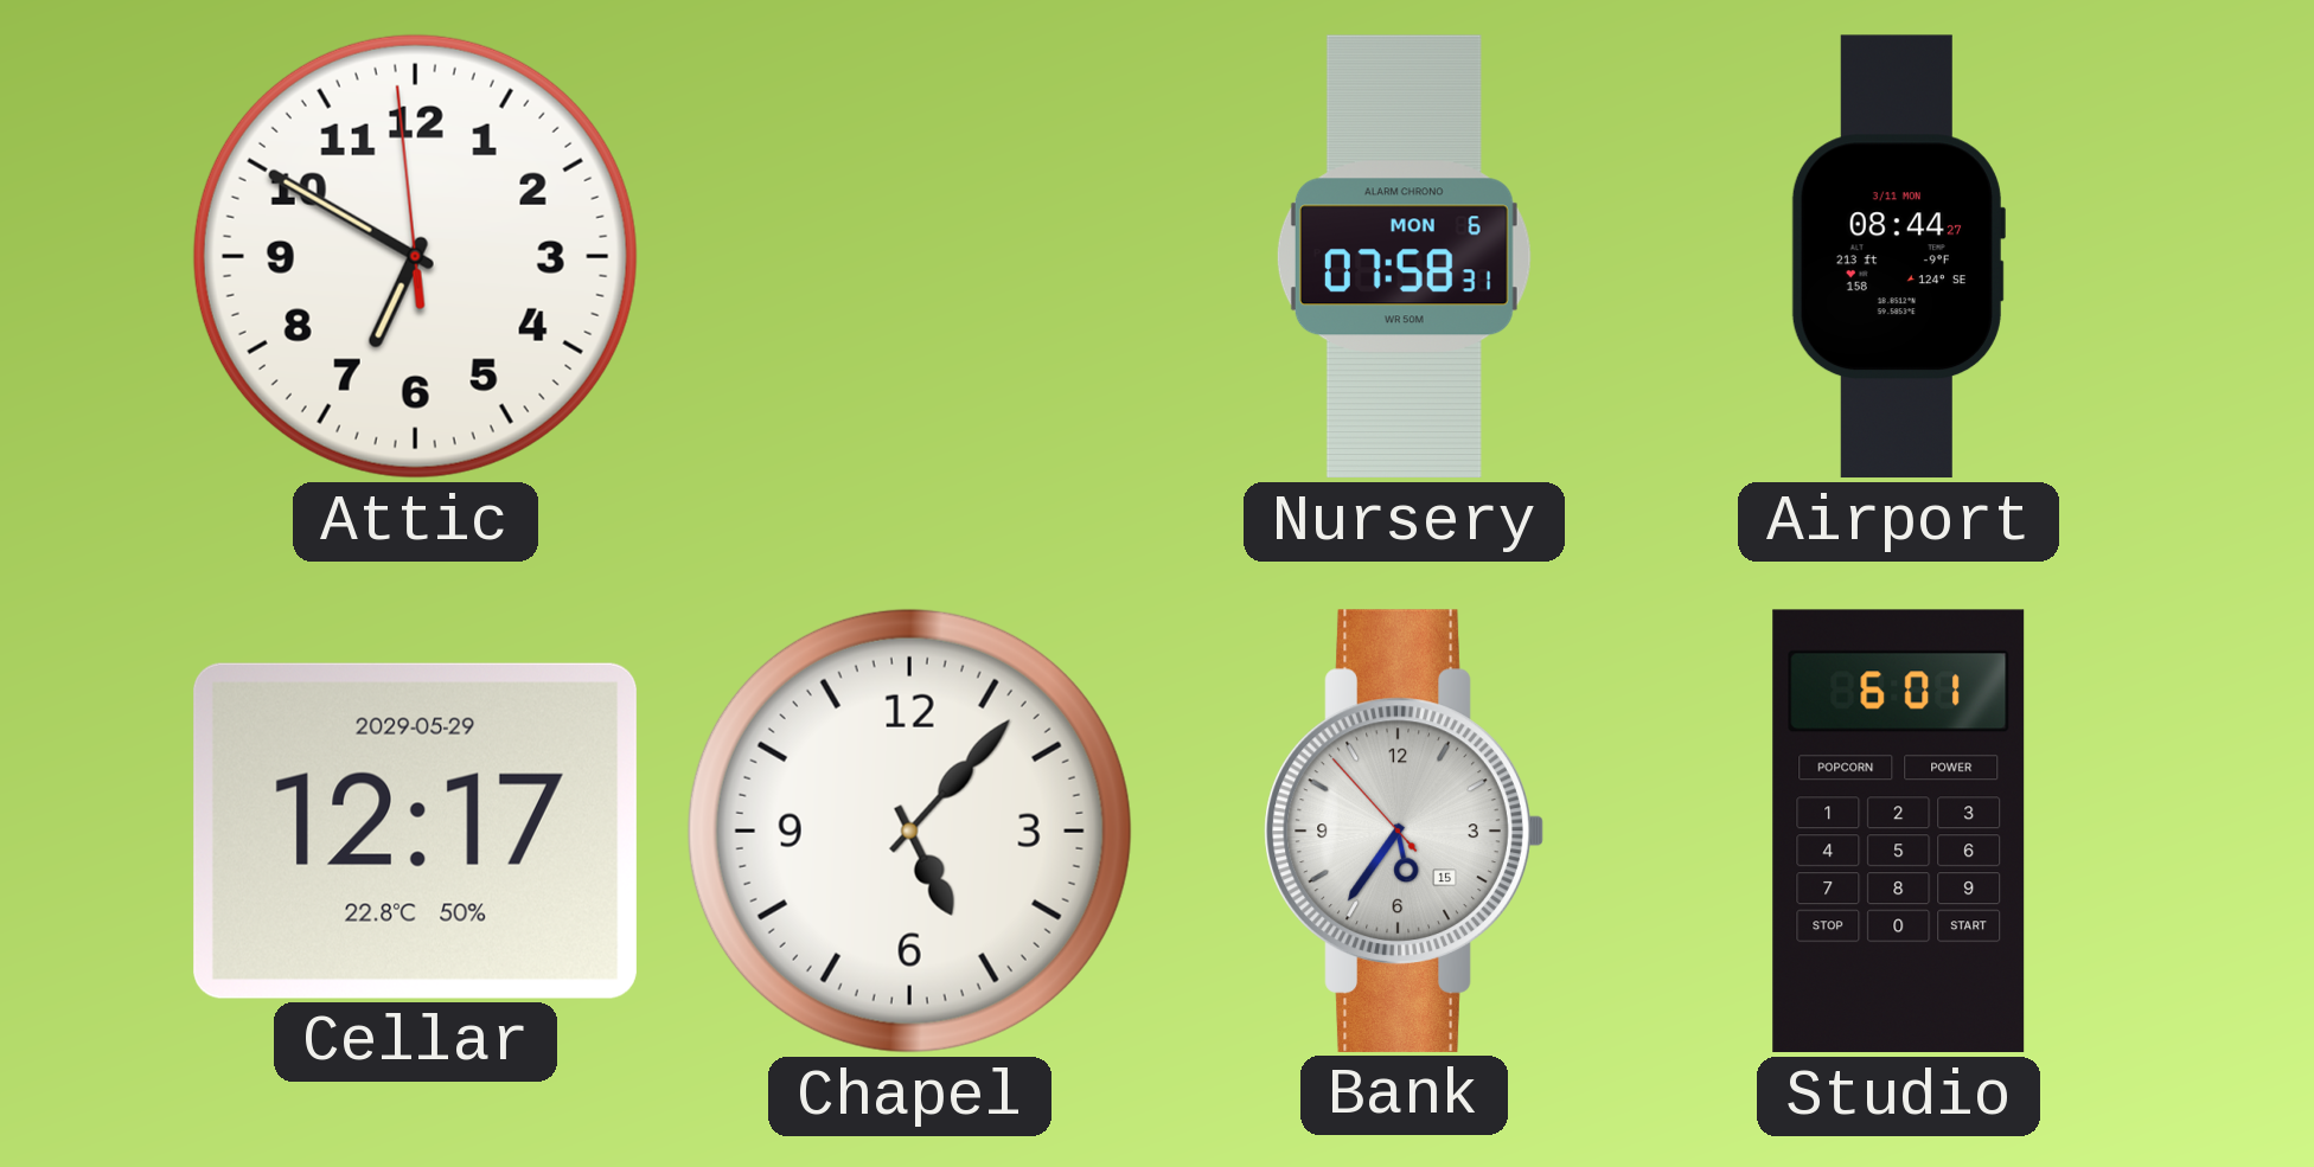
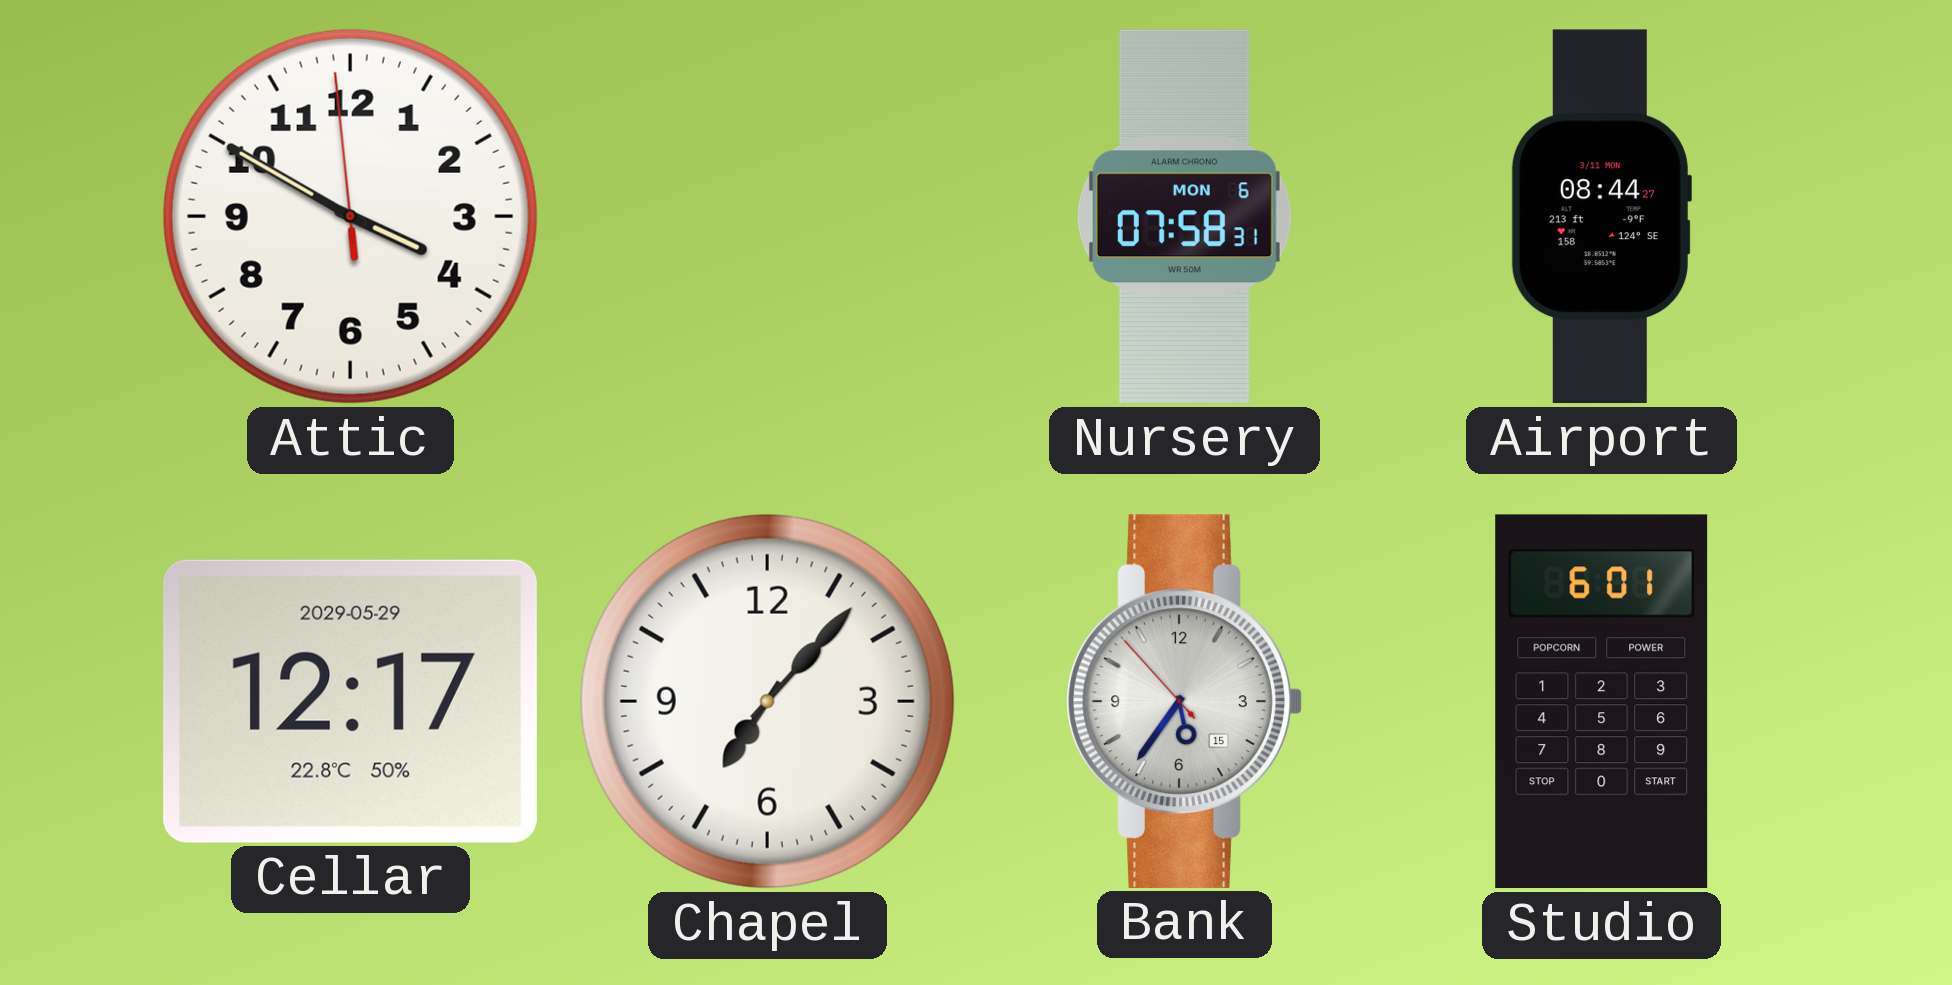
Attic: 6:49 -> 3:49
Chapel: 5:07 -> 7:07
